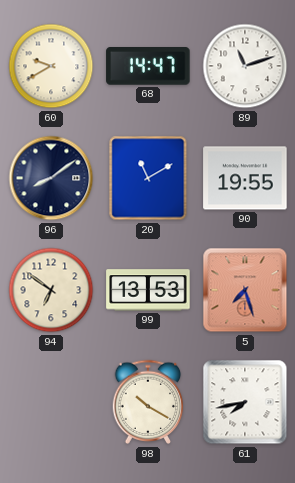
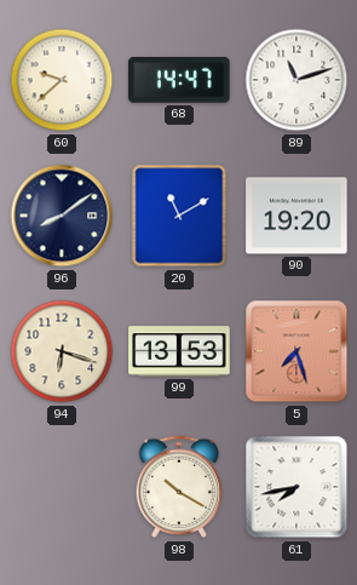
60: 9:40 -> 9:38
90: 19:55 -> 19:20
94: 6:51 -> 6:18
